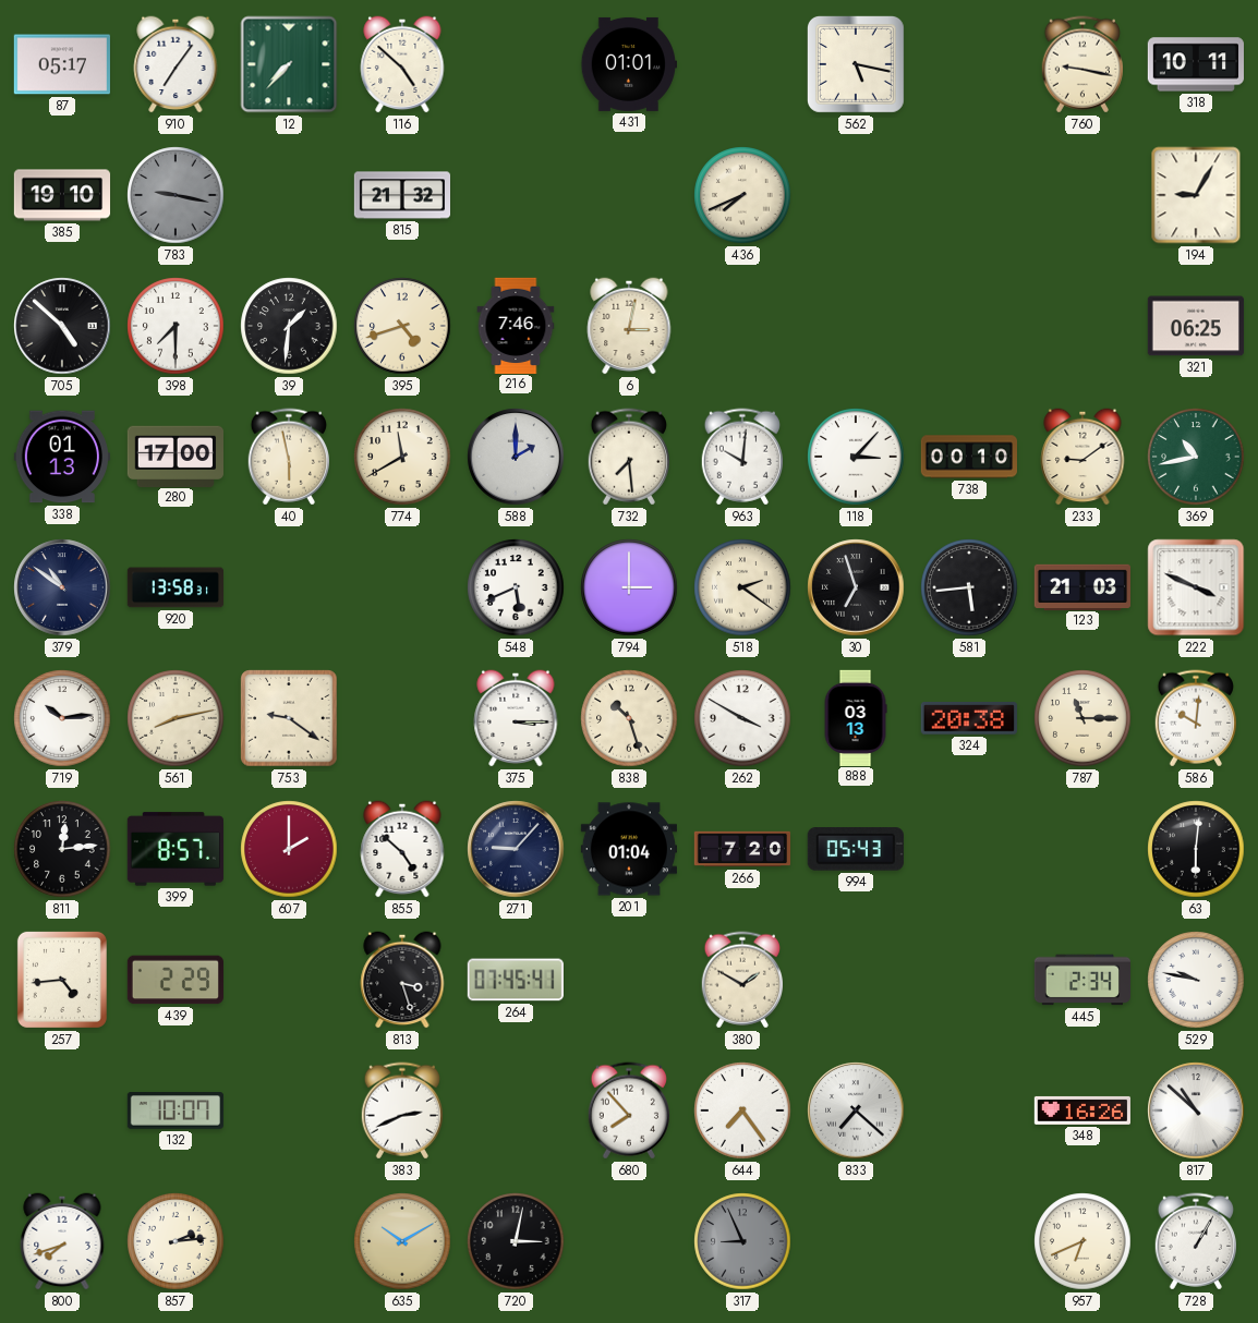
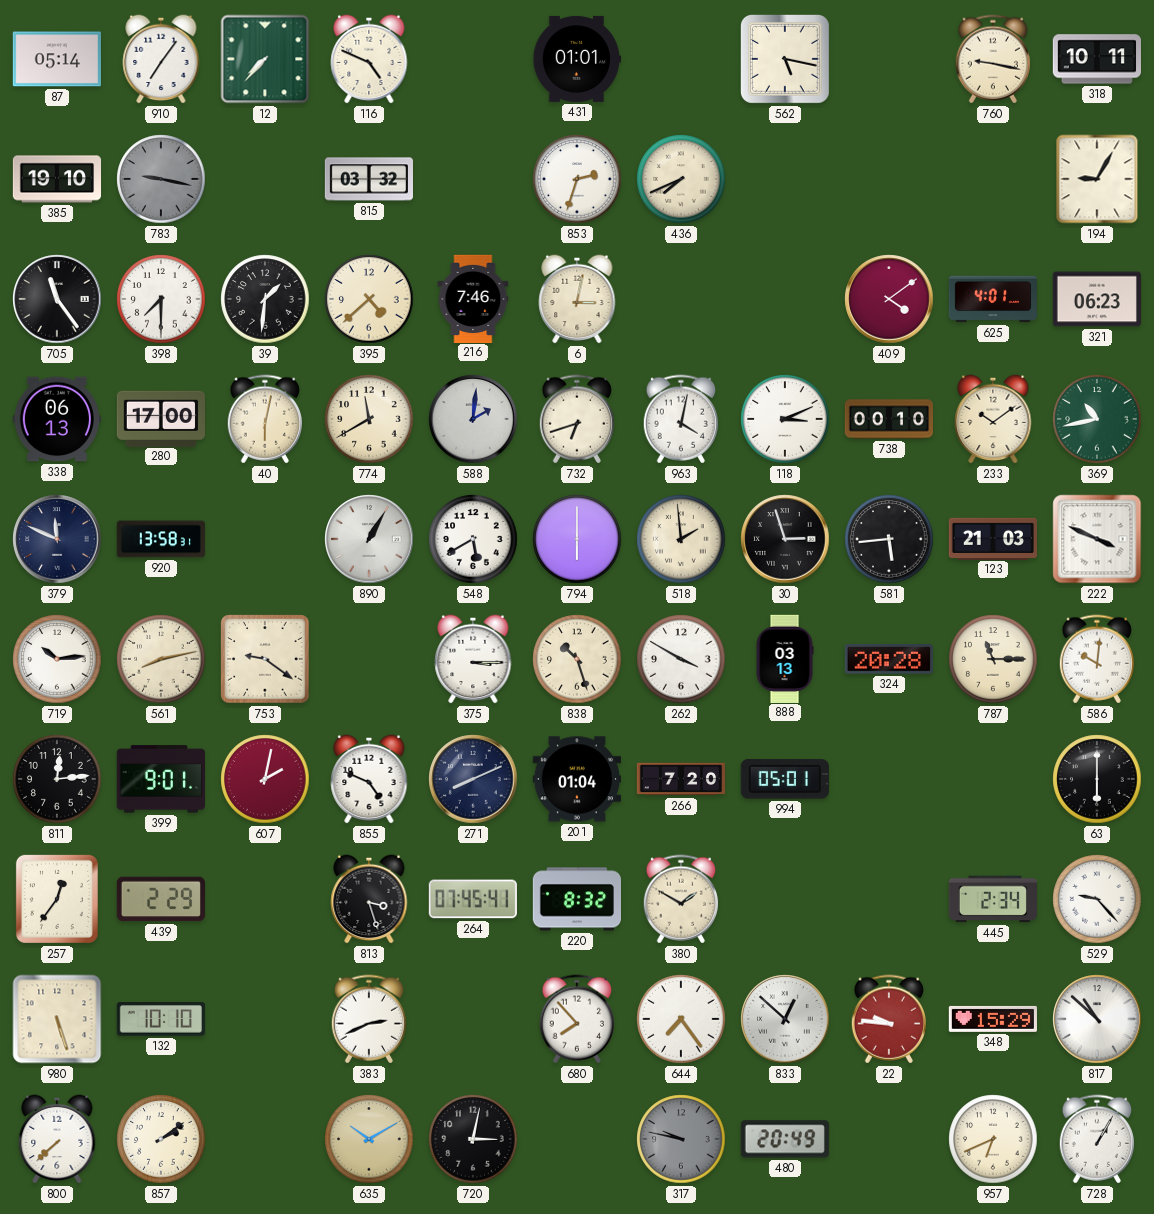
87: 05:17 -> 05:14
116: 4:52 -> 4:49
815: 21:32 -> 03:32
853: none -> 2:33
705: 4:52 -> 11:24
395: 4:42 -> 4:38
409: none -> 4:09
625: none -> 4:01
321: 06:25 -> 06:23
338: 01:13 -> 06:13
40: 5:58 -> 6:02
588: 2:00 -> 2:01
732: 7:29 -> 6:42
963: 10:01 -> 4:02
118: 3:07 -> 3:11
233: 9:09 -> 10:09
379: 10:51 -> 11:49
890: none -> 1:05
548: 5:41 -> 5:40
794: 3:00 -> 6:00
518: 2:21 -> 1:59
30: 6:57 -> 2:57
324: 20:38 -> 20:28
399: 8:57 -> 9:01
607: 2:00 -> 2:02
855: 4:52 -> 4:49
271: 9:07 -> 8:11
994: 05:43 -> 05:01
63: 6:01 -> 6:00
257: 4:44 -> 12:36
220: none -> 8:32
529: 9:47 -> 9:23
980: none -> 5:27
132: 10:07 -> 10:10
833: 7:22 -> 12:52
22: none -> 9:46
348: 16:26 -> 15:29
800: 7:42 -> 7:38
857: 2:14 -> 2:09
317: 8:56 -> 9:47
480: none -> 20:49
